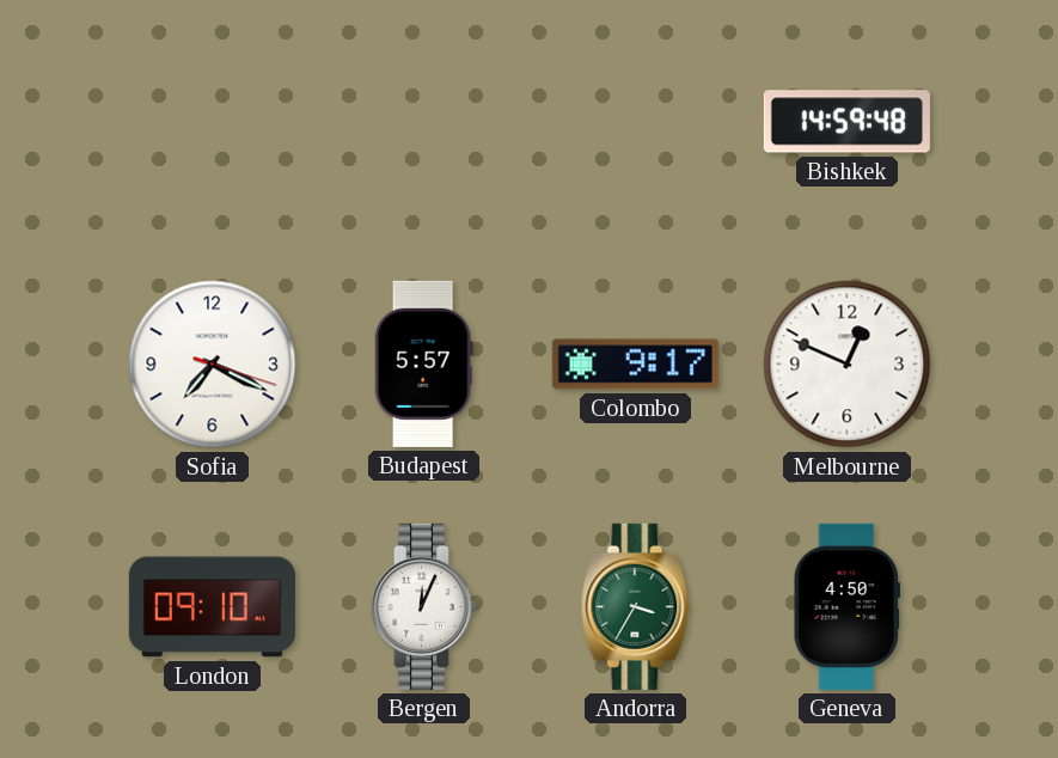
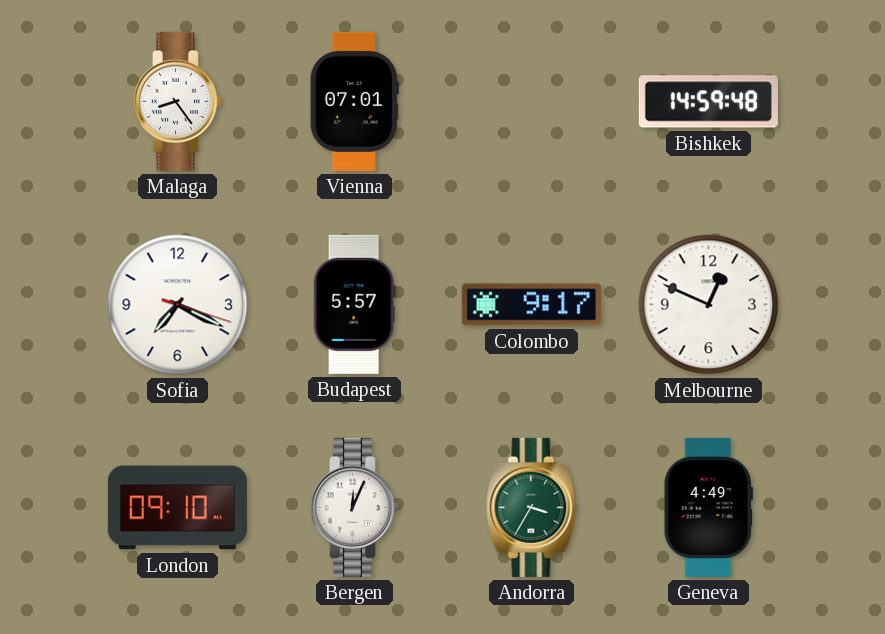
Malaga: none -> 8:24
Vienna: none -> 07:01
Geneva: 4:50 -> 4:49
